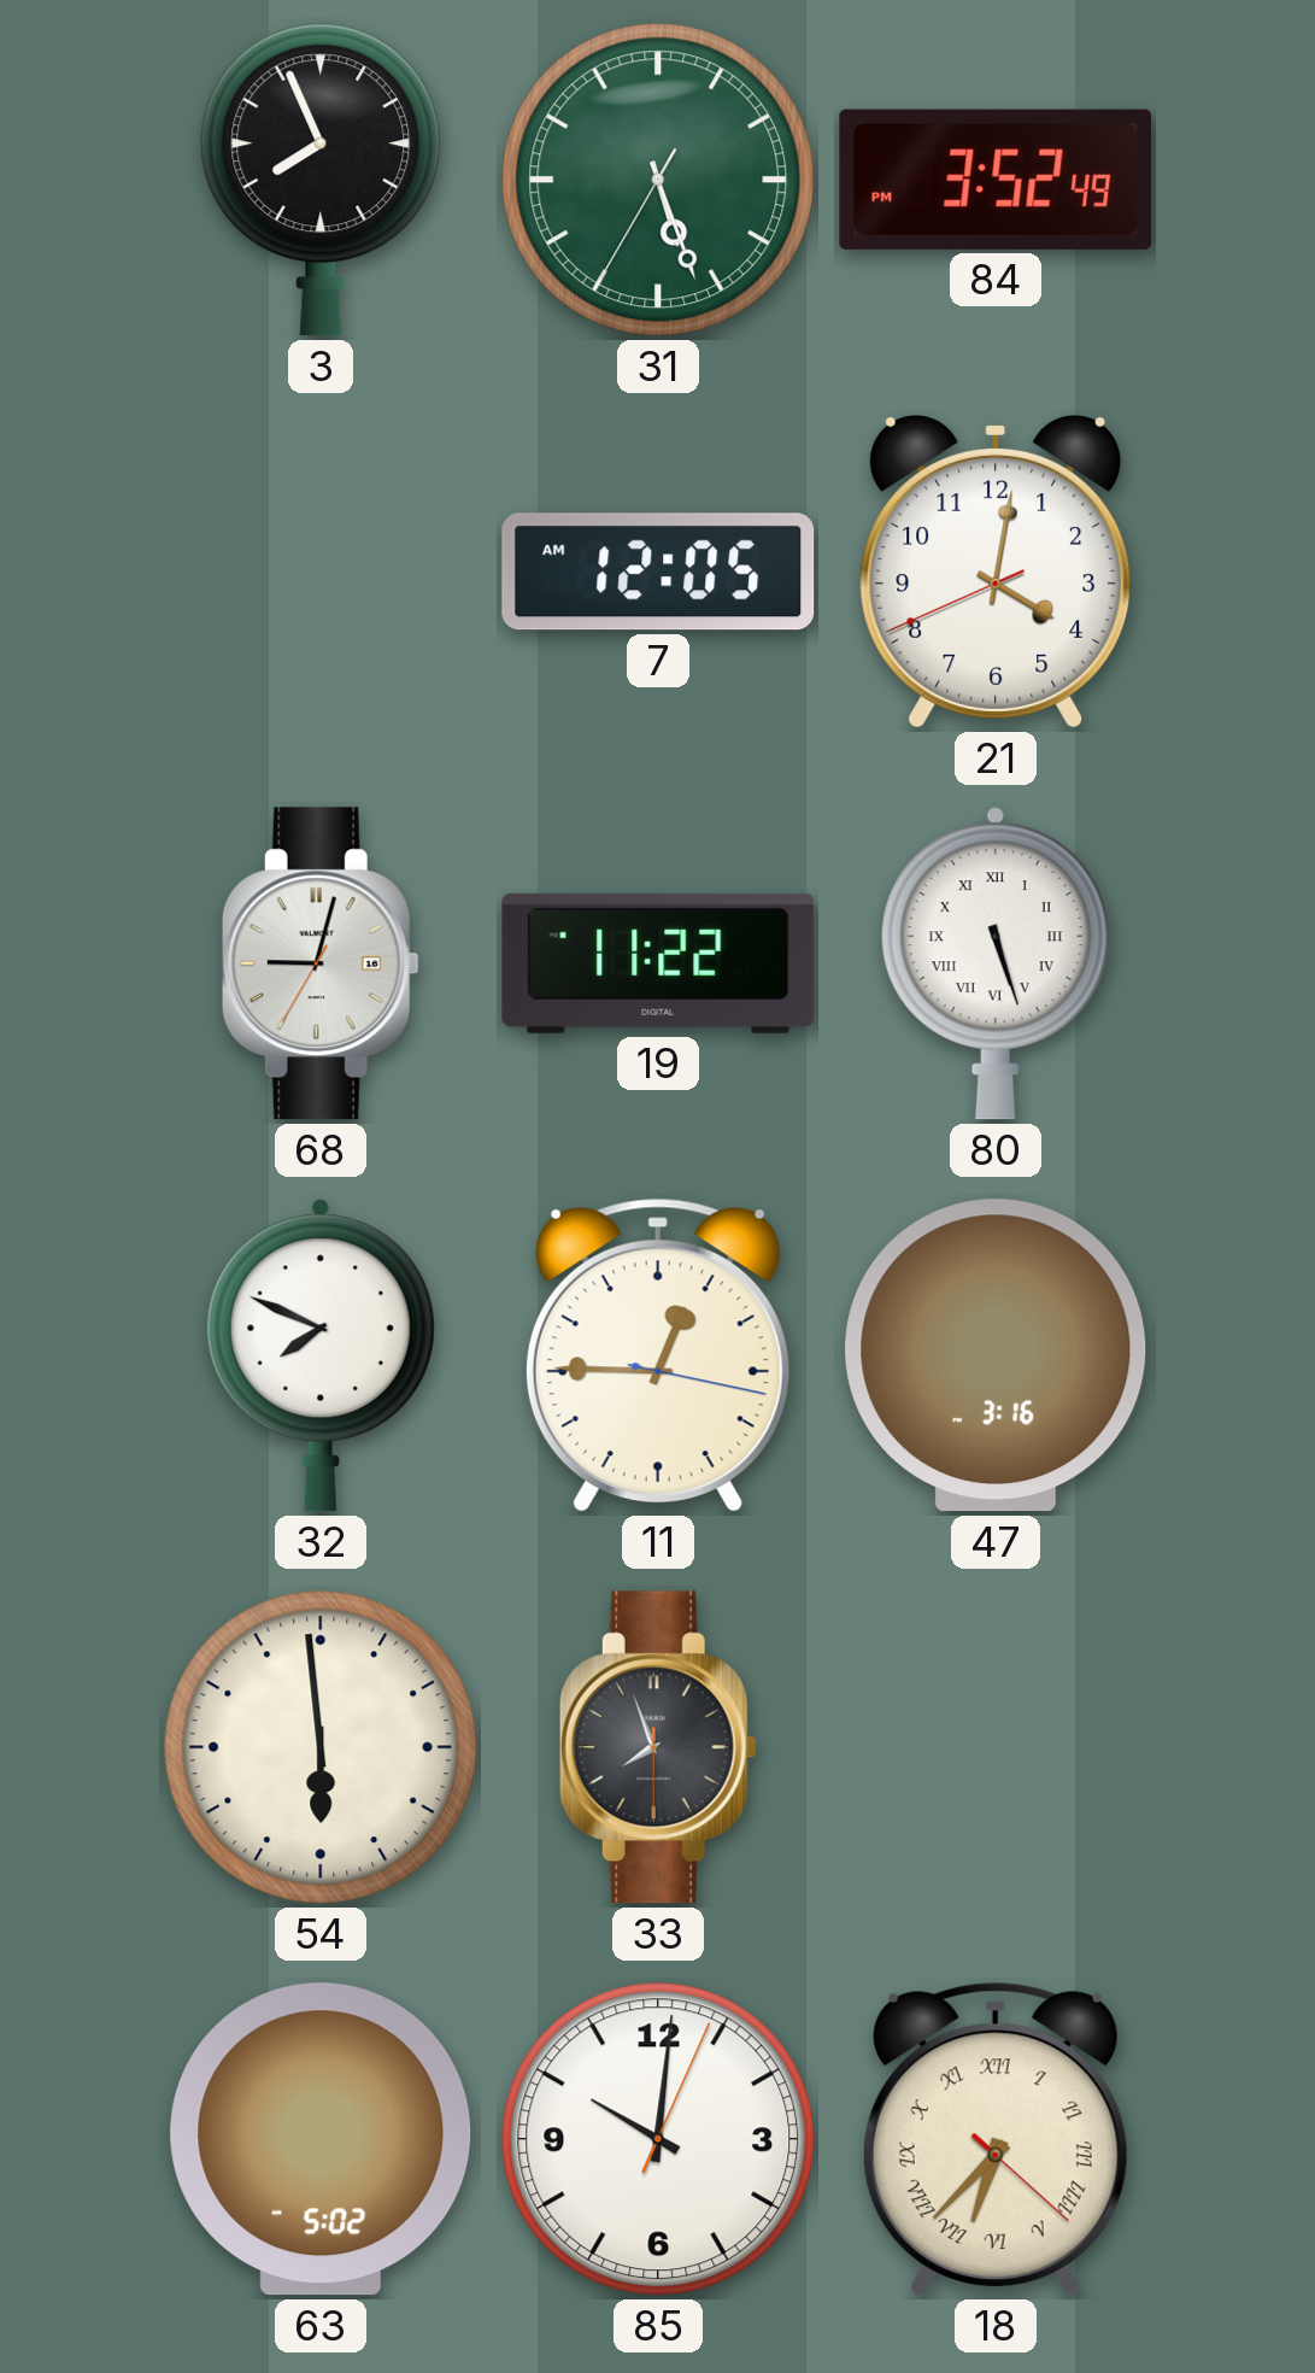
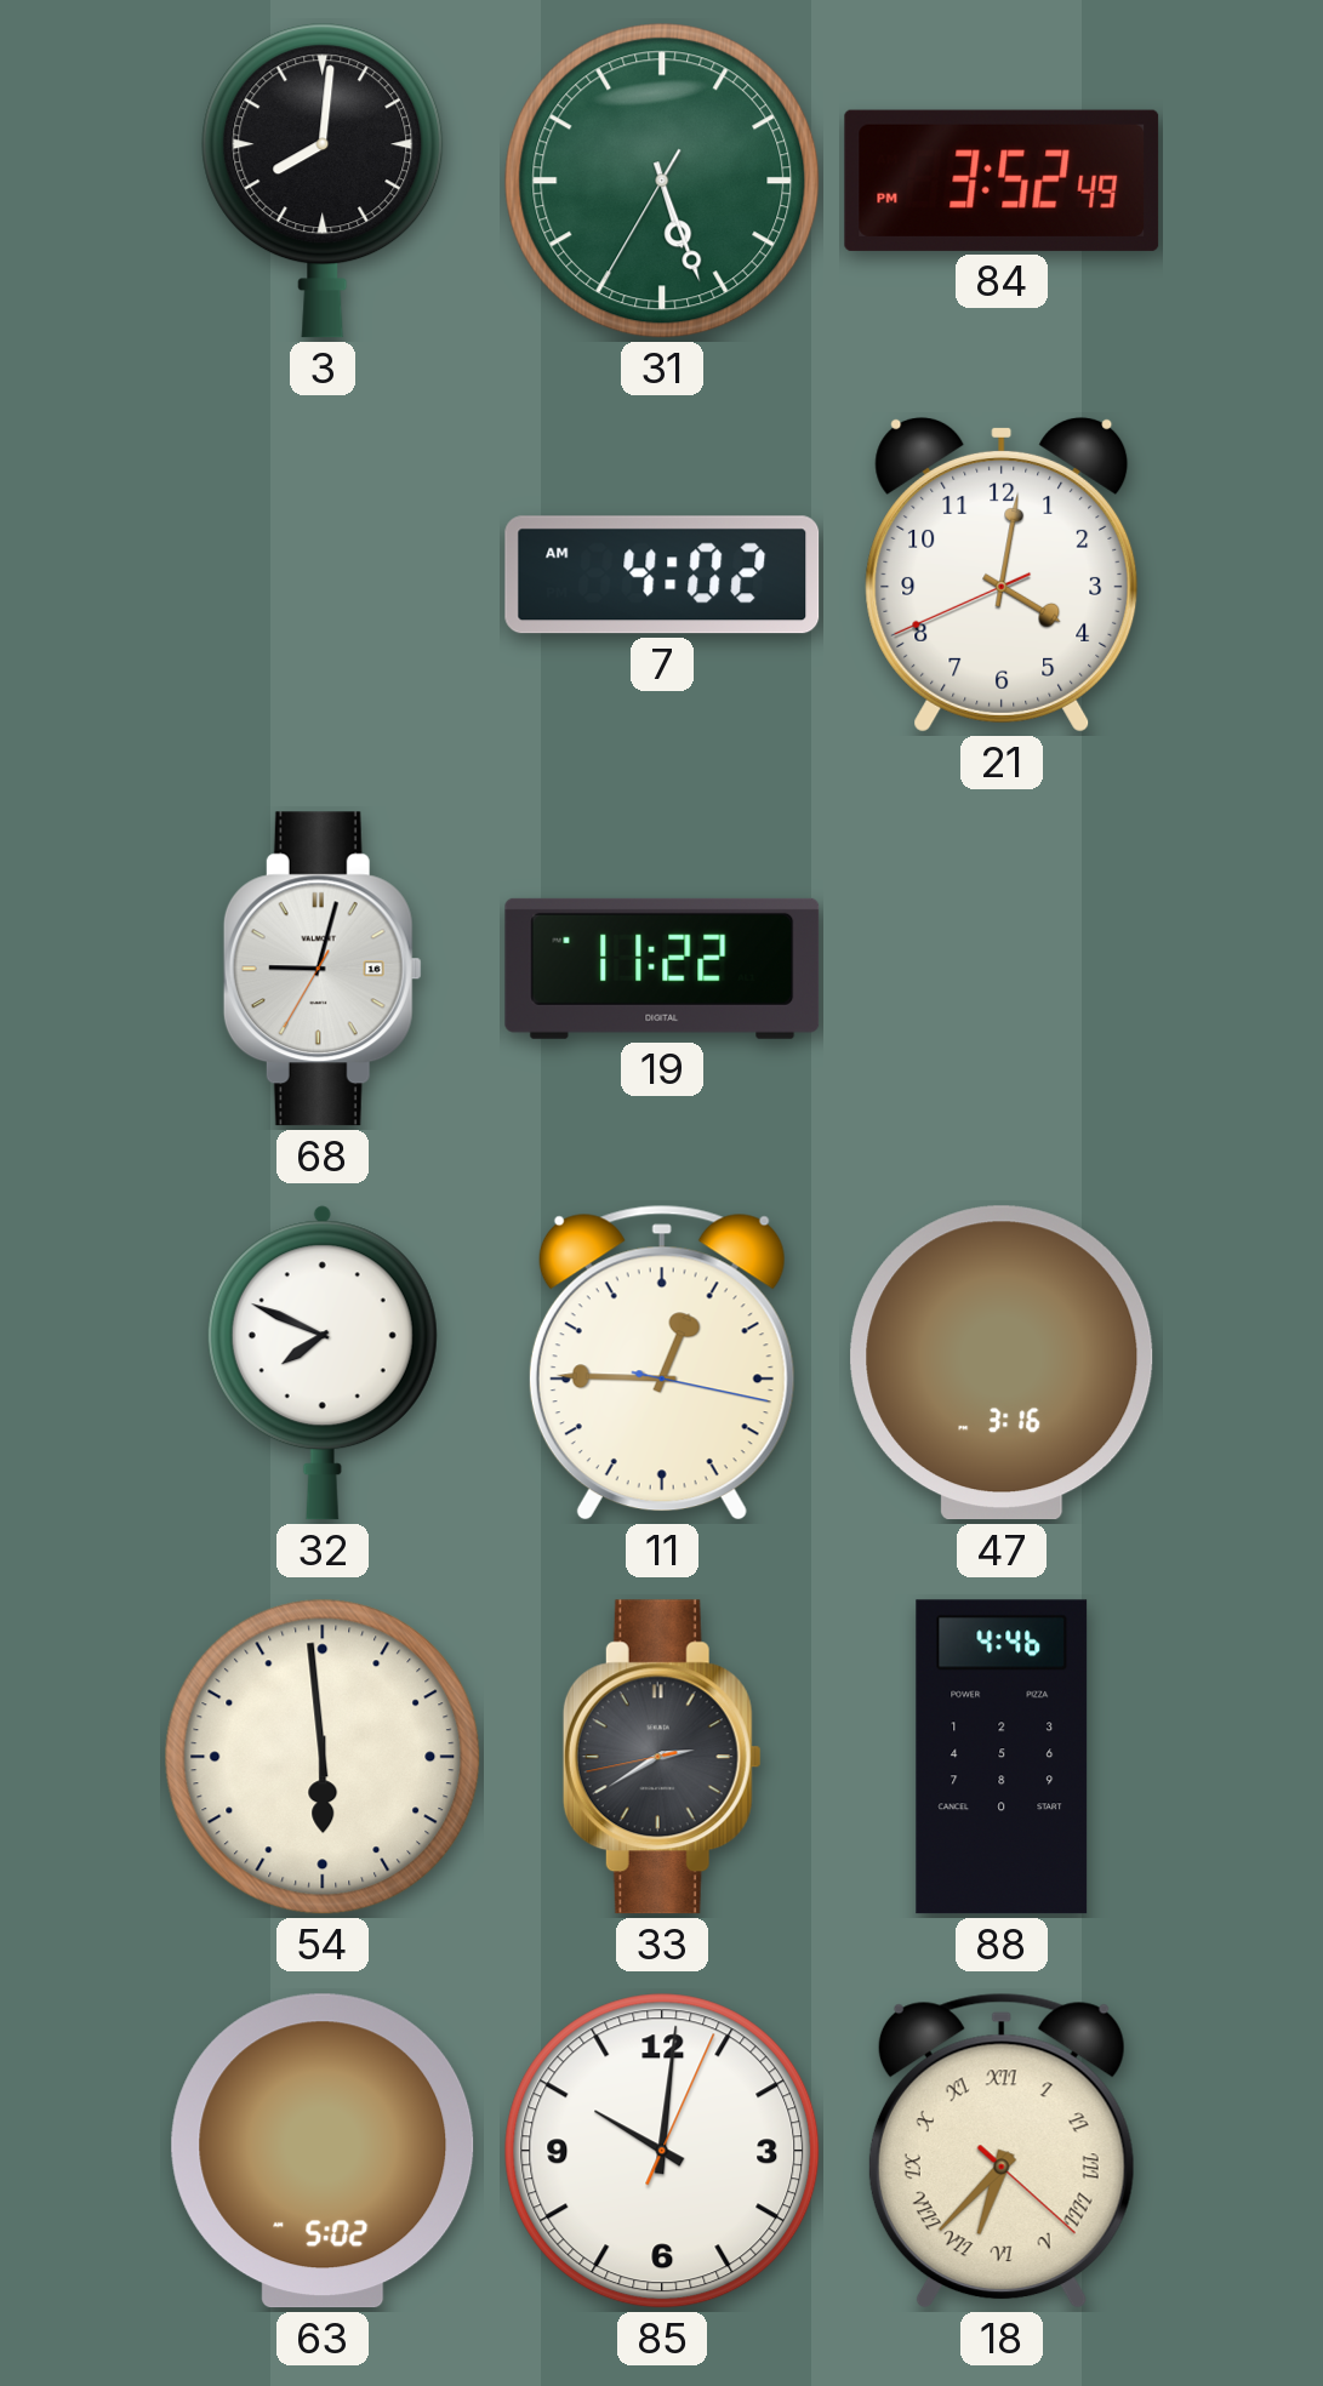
3: 7:56 -> 8:01
7: 12:05 -> 4:02
80: 5:27 -> none
33: 7:56 -> 2:39
88: none -> 4:46
